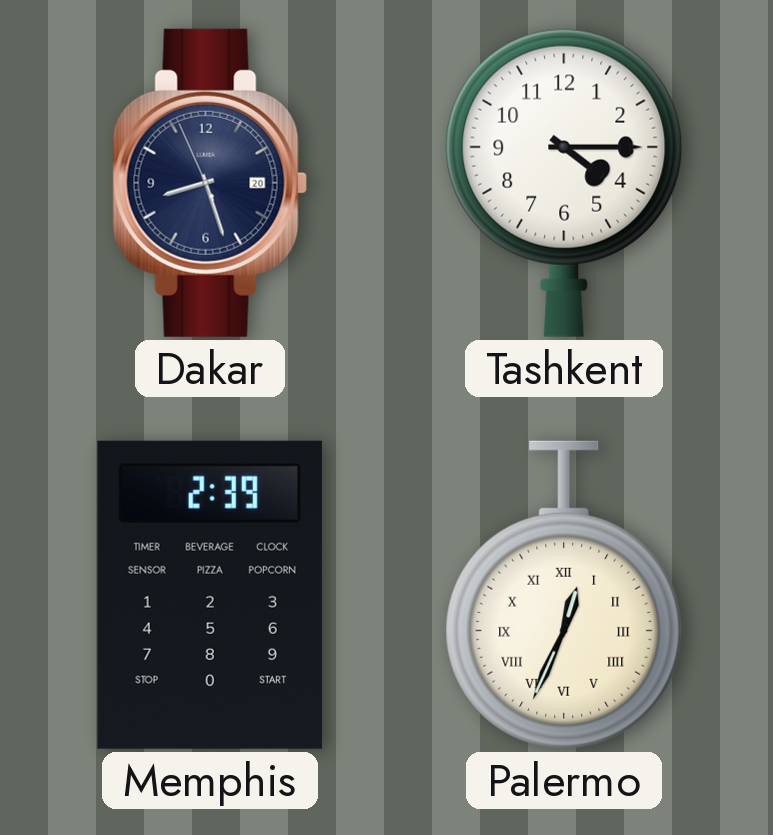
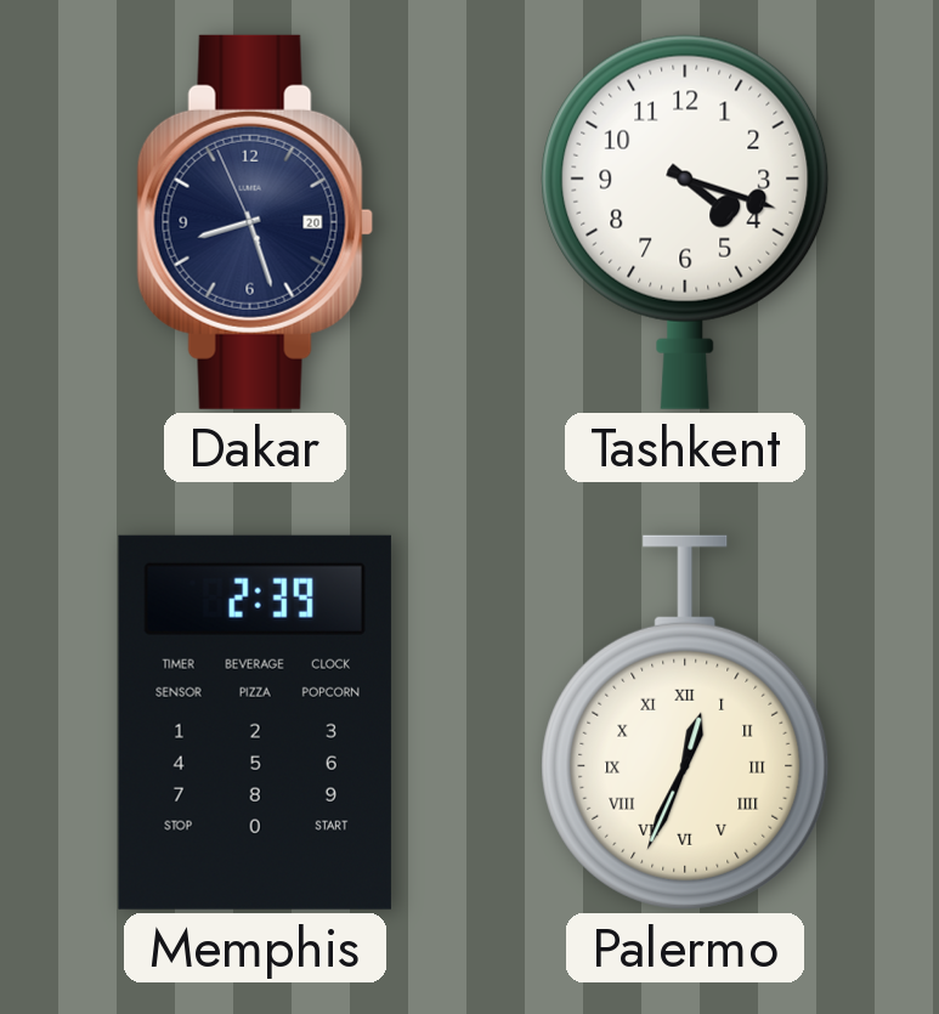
Tashkent: 4:15 -> 4:18
